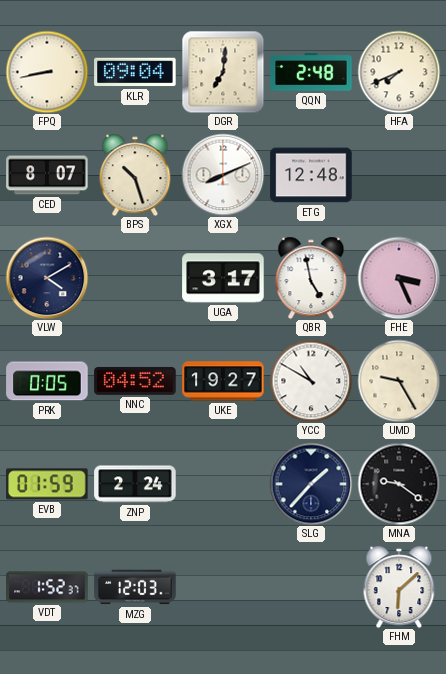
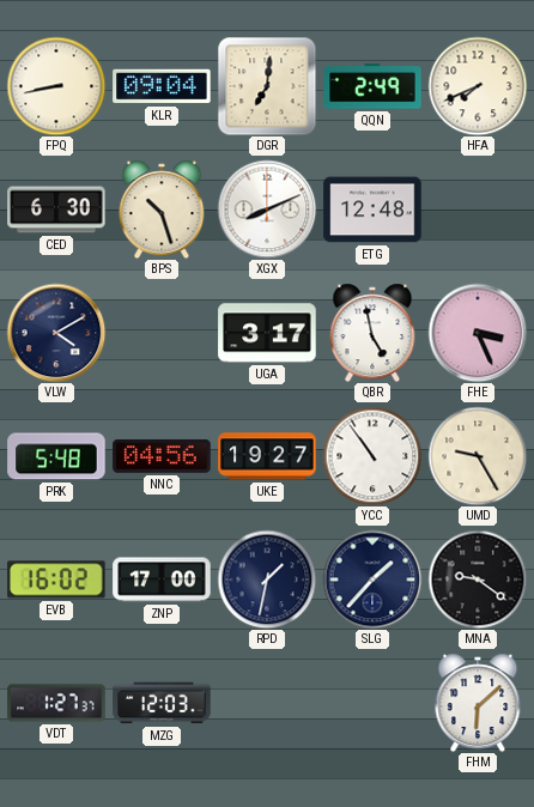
QQN: 2:48 -> 2:49
CED: 8:07 -> 6:30
PRK: 0:05 -> 5:48
NNC: 04:52 -> 04:56
YCC: 10:50 -> 10:54
EVB: 01:59 -> 16:02
ZNP: 2:24 -> 17:00
RPD: none -> 1:32
VDT: 1:52 -> 1:27
